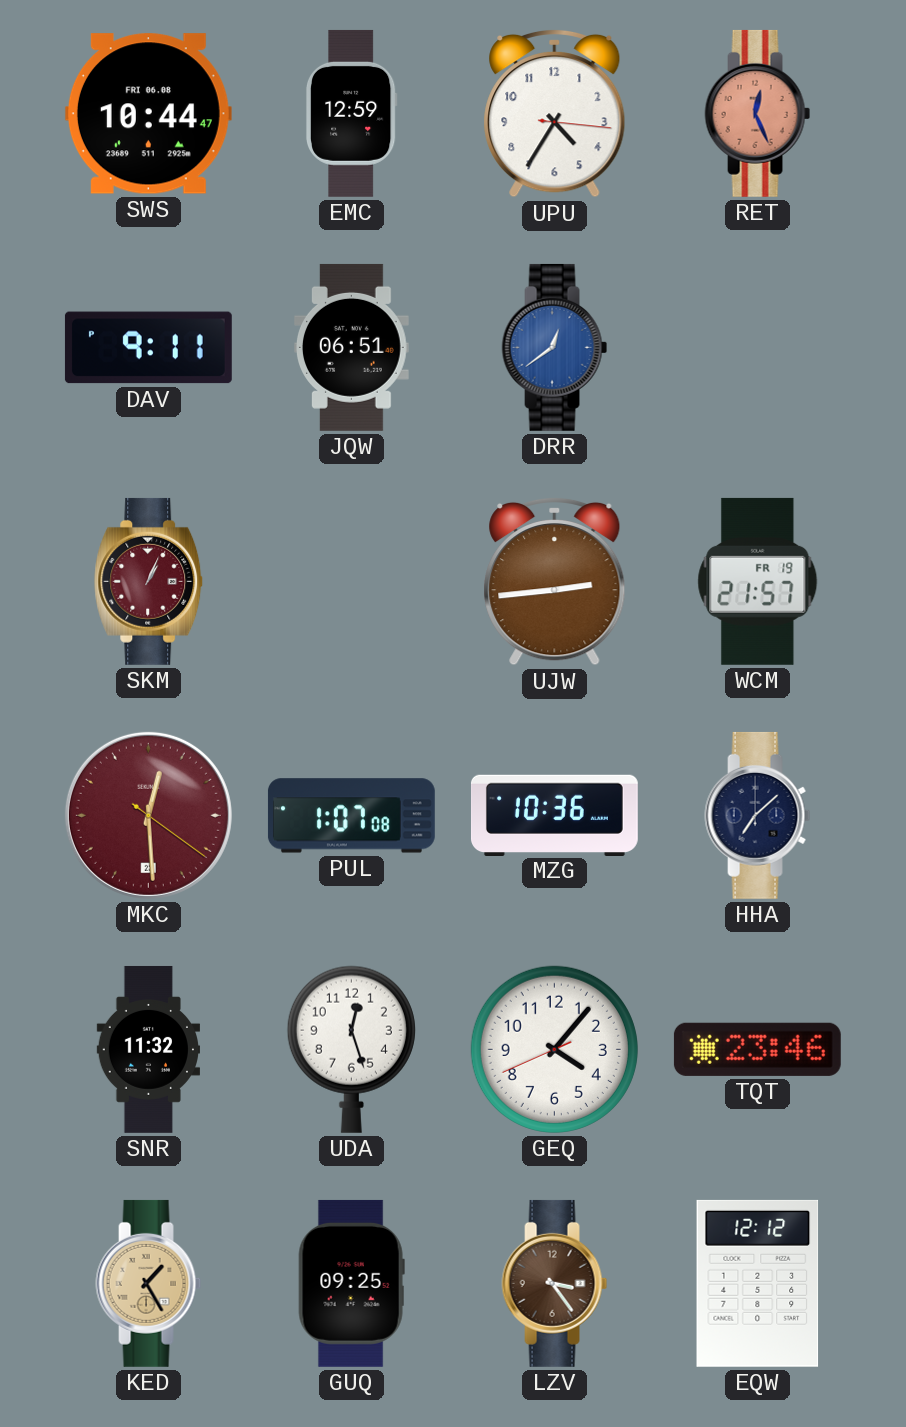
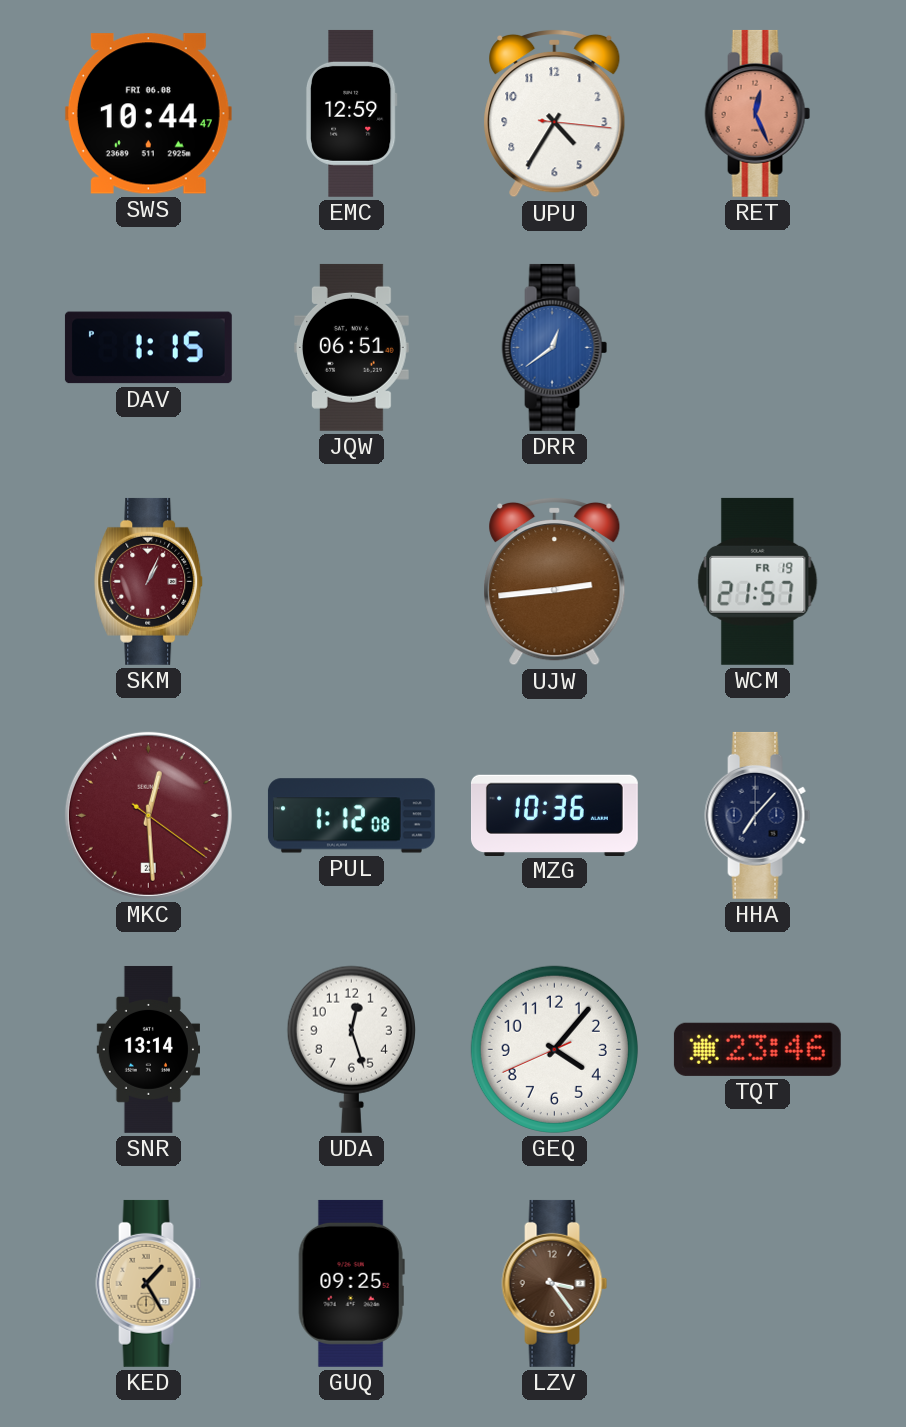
DAV: 9:11 -> 1:15
PUL: 1:07 -> 1:12
HHA: 7:08 -> 7:07
SNR: 11:32 -> 13:14
EQW: 12:12 -> none
